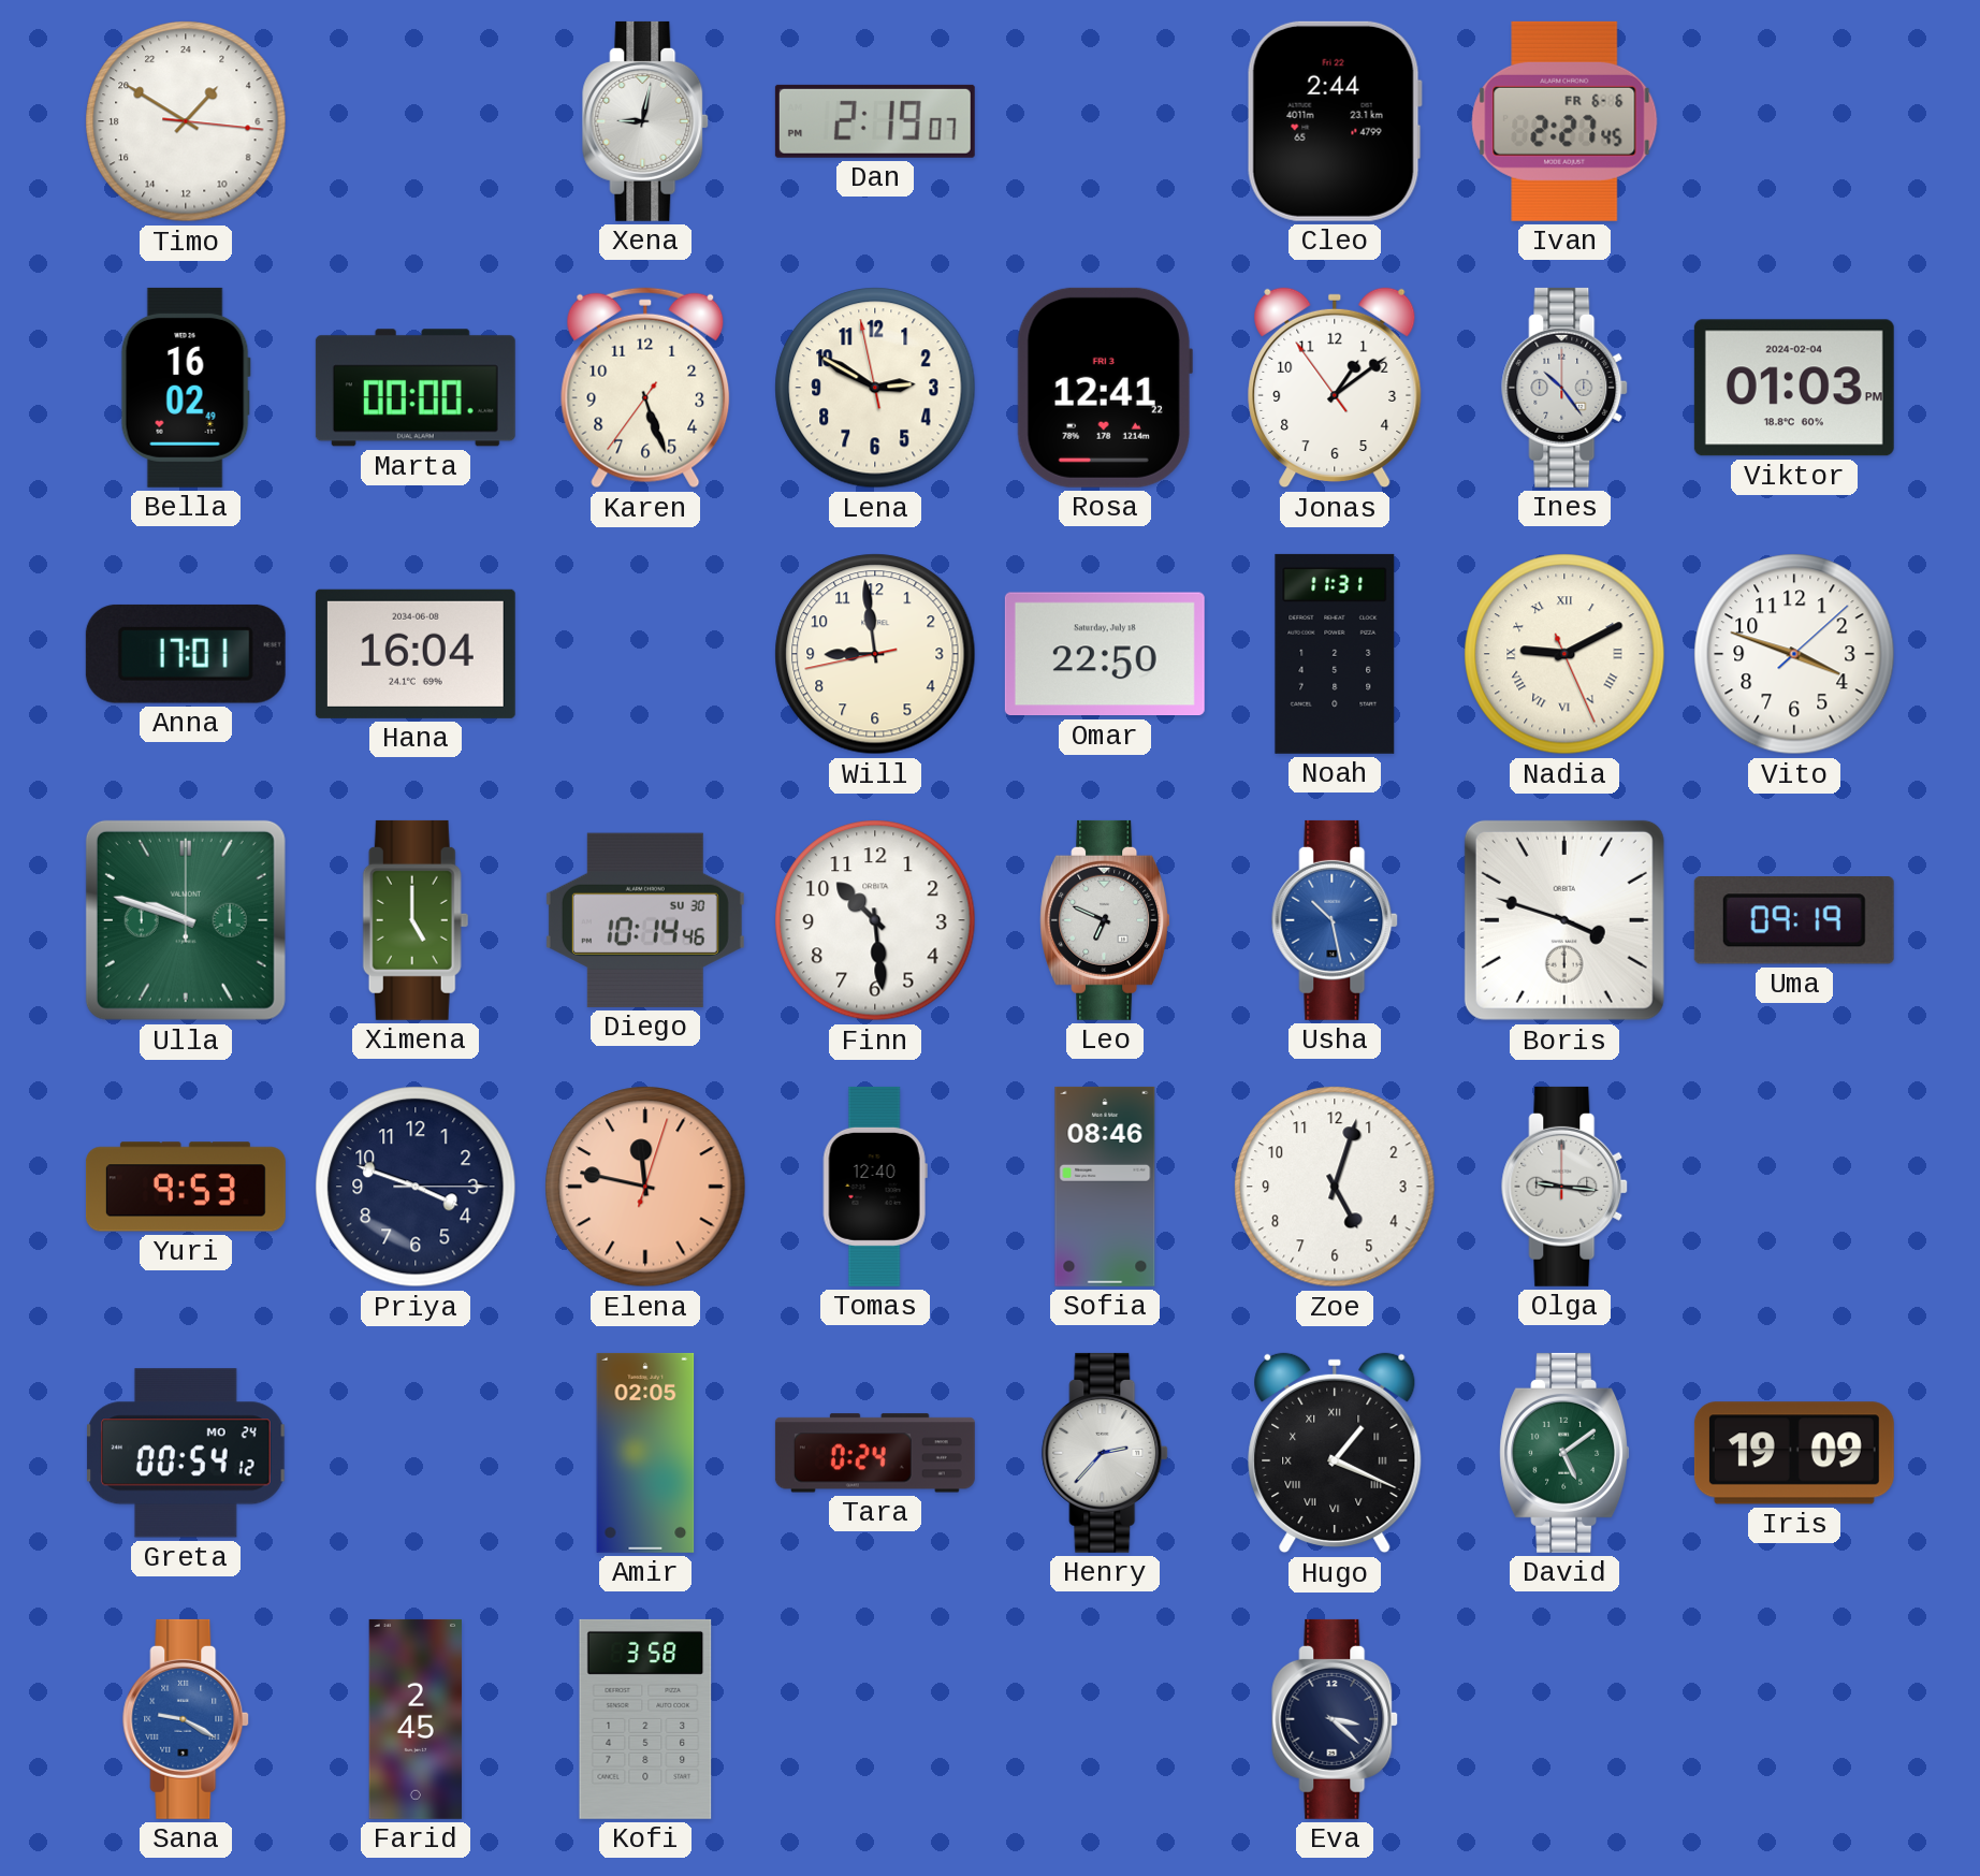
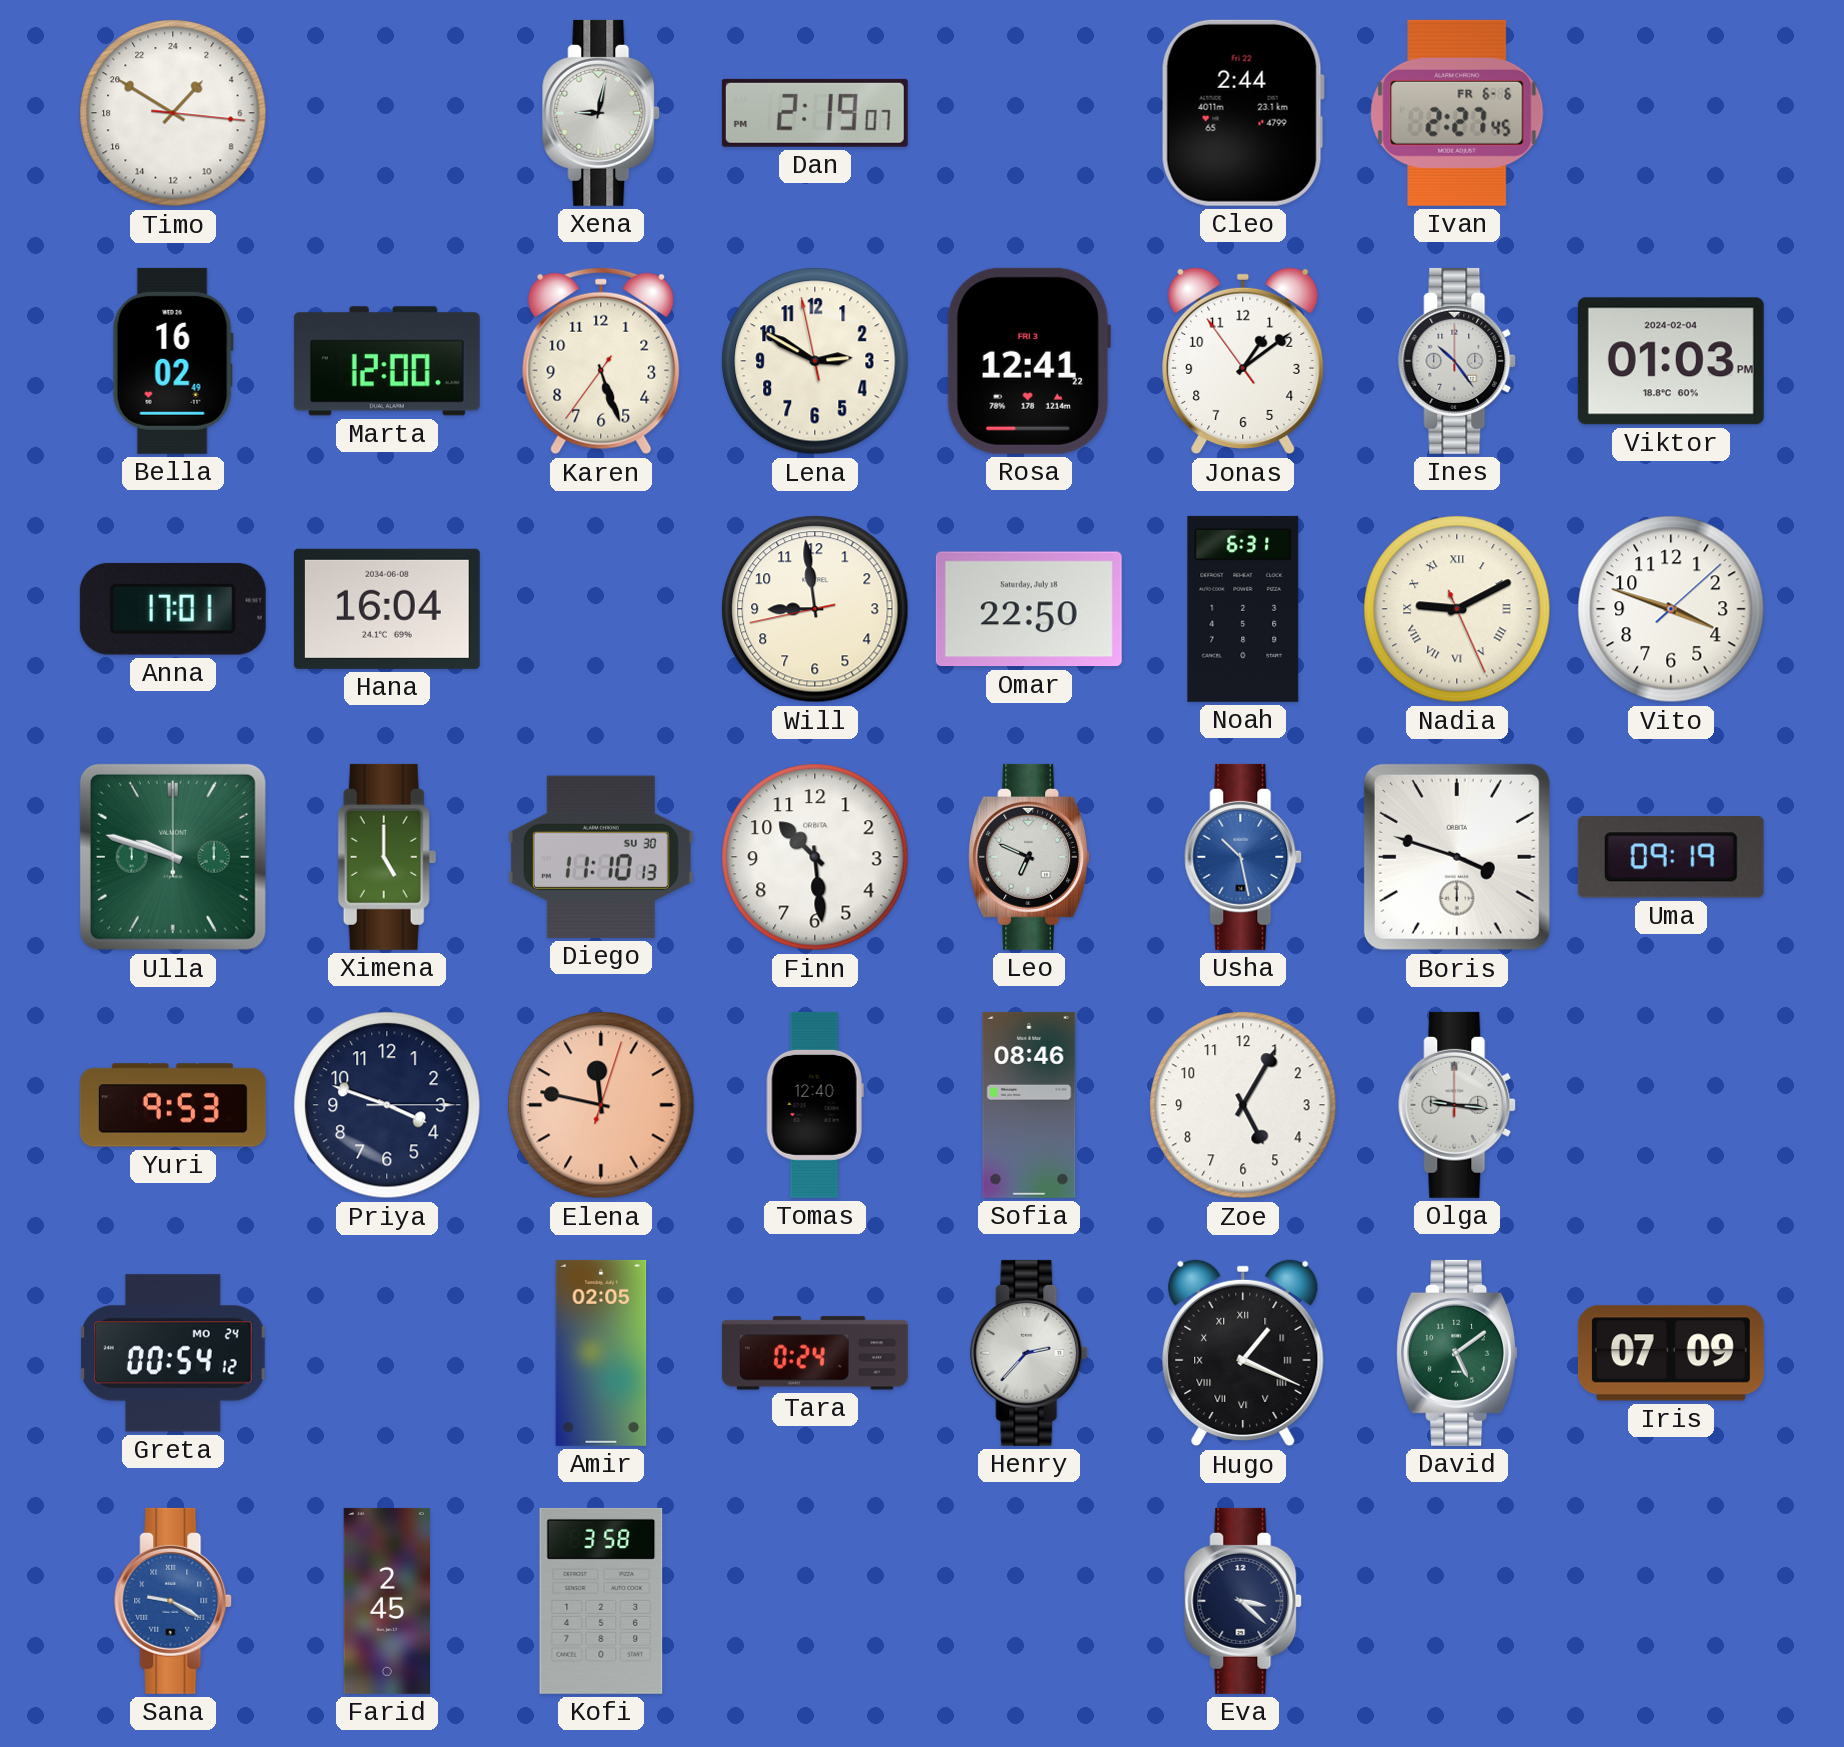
Marta: 00:00 -> 12:00
Noah: 11:31 -> 6:31
Diego: 10:14 -> 11:10
Zoe: 5:03 -> 5:05
Iris: 19:09 -> 07:09
